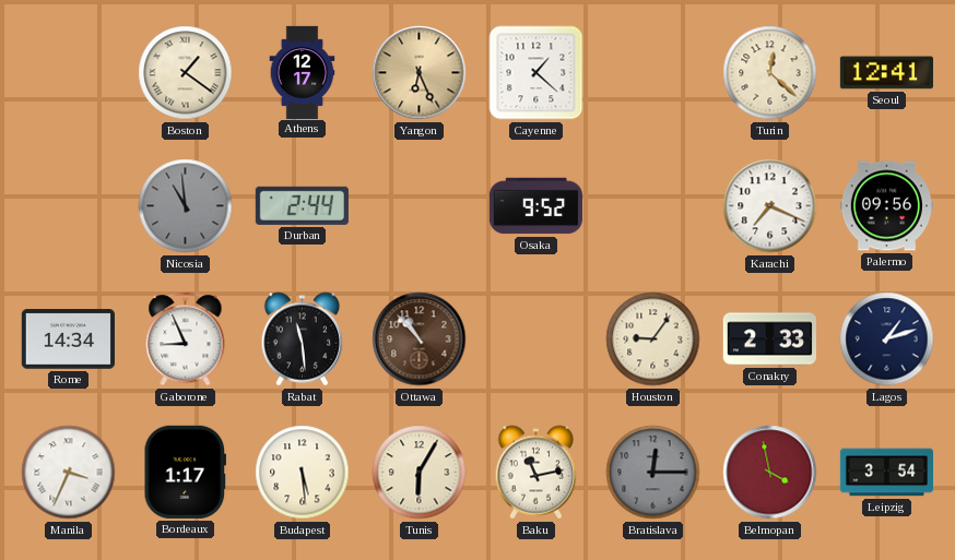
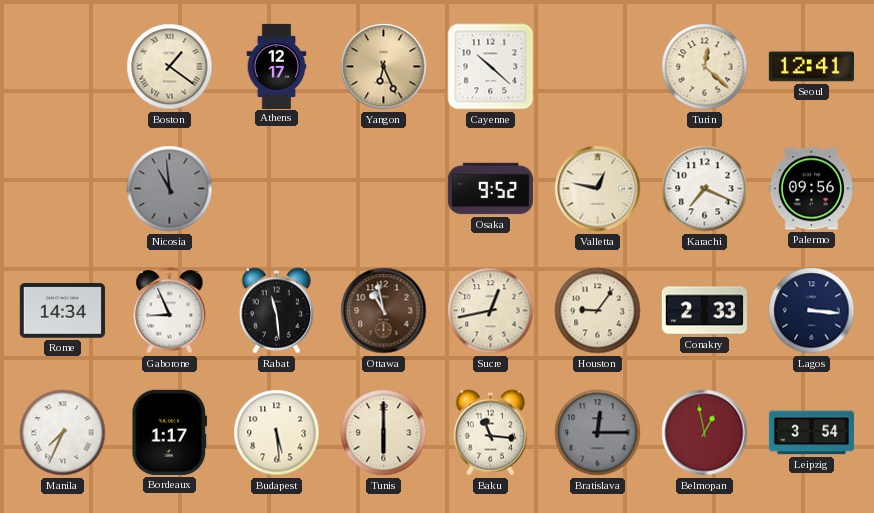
Cayenne: 1:22 -> 10:22
Durban: 2:44 -> none
Valletta: none -> 12:47
Ottawa: 10:53 -> 10:58
Sucre: none -> 12:43
Lagos: 1:12 -> 3:16
Manila: 3:34 -> 7:34
Tunis: 6:05 -> 6:00
Baku: 11:13 -> 11:16
Belmopan: 3:58 -> 12:58
